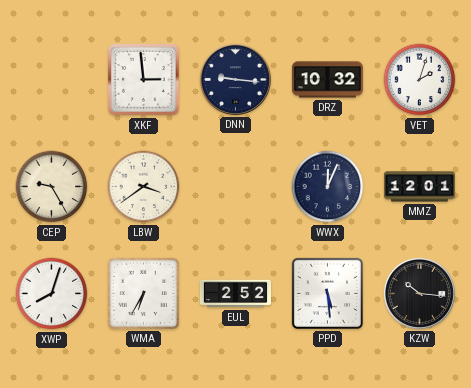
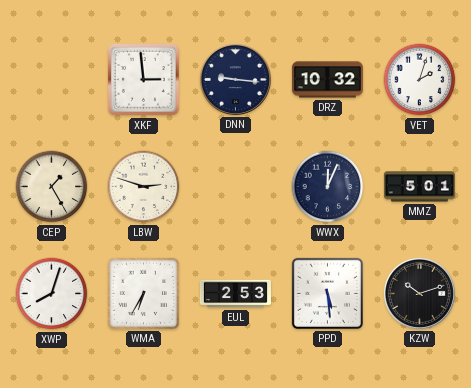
CEP: 9:25 -> 1:25
LBW: 3:39 -> 2:48
MMZ: 12:01 -> 5:01
EUL: 2:52 -> 2:53
KZW: 10:16 -> 10:12
